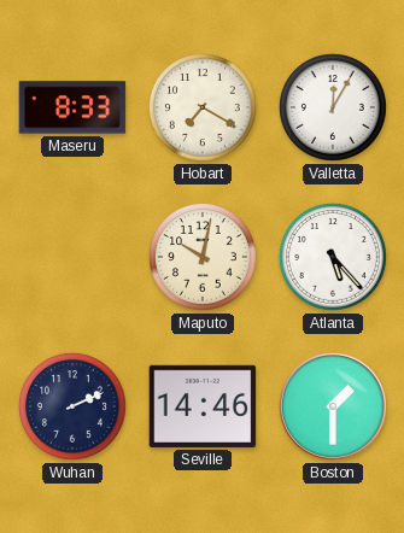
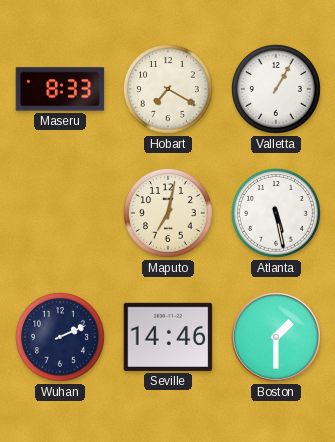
Valletta: 12:05 -> 1:05
Maputo: 10:02 -> 7:02
Atlanta: 5:23 -> 5:28
